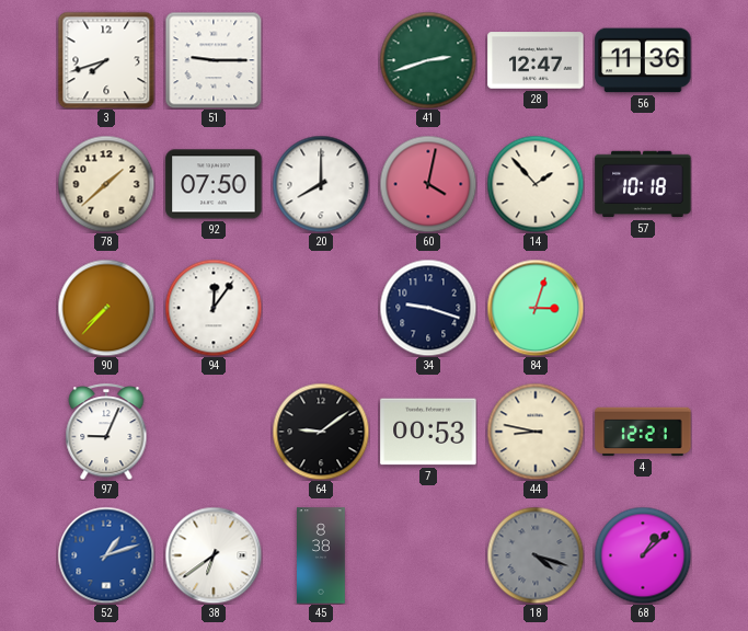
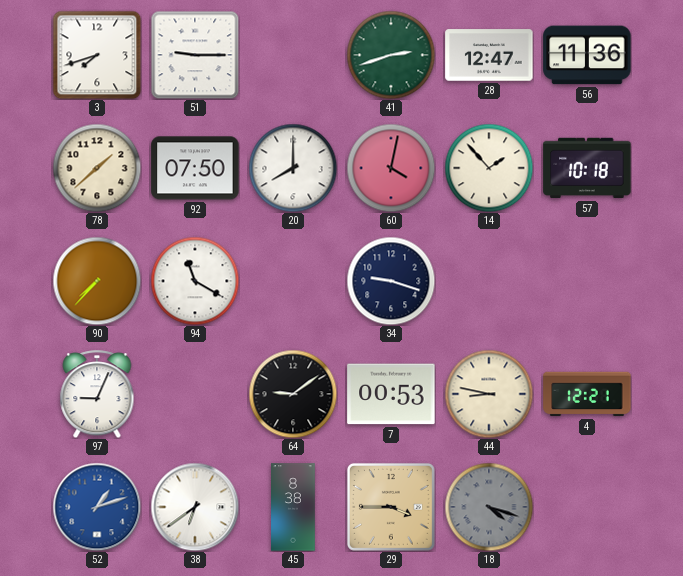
94: 12:06 -> 11:20
84: 3:03 -> none
29: none -> 3:45
68: 1:08 -> none
